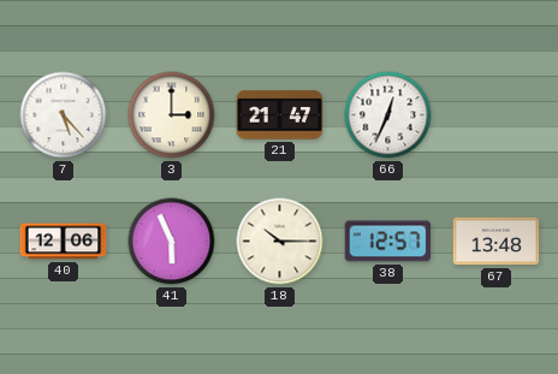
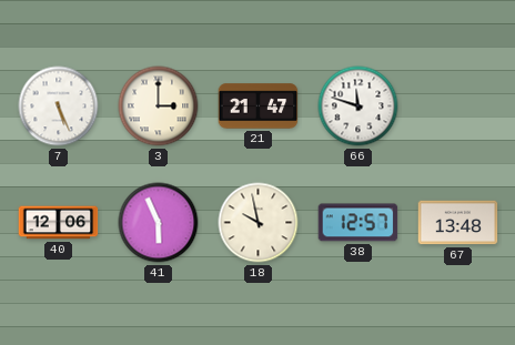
7: 5:23 -> 5:26
66: 12:34 -> 11:48
18: 10:15 -> 9:58
